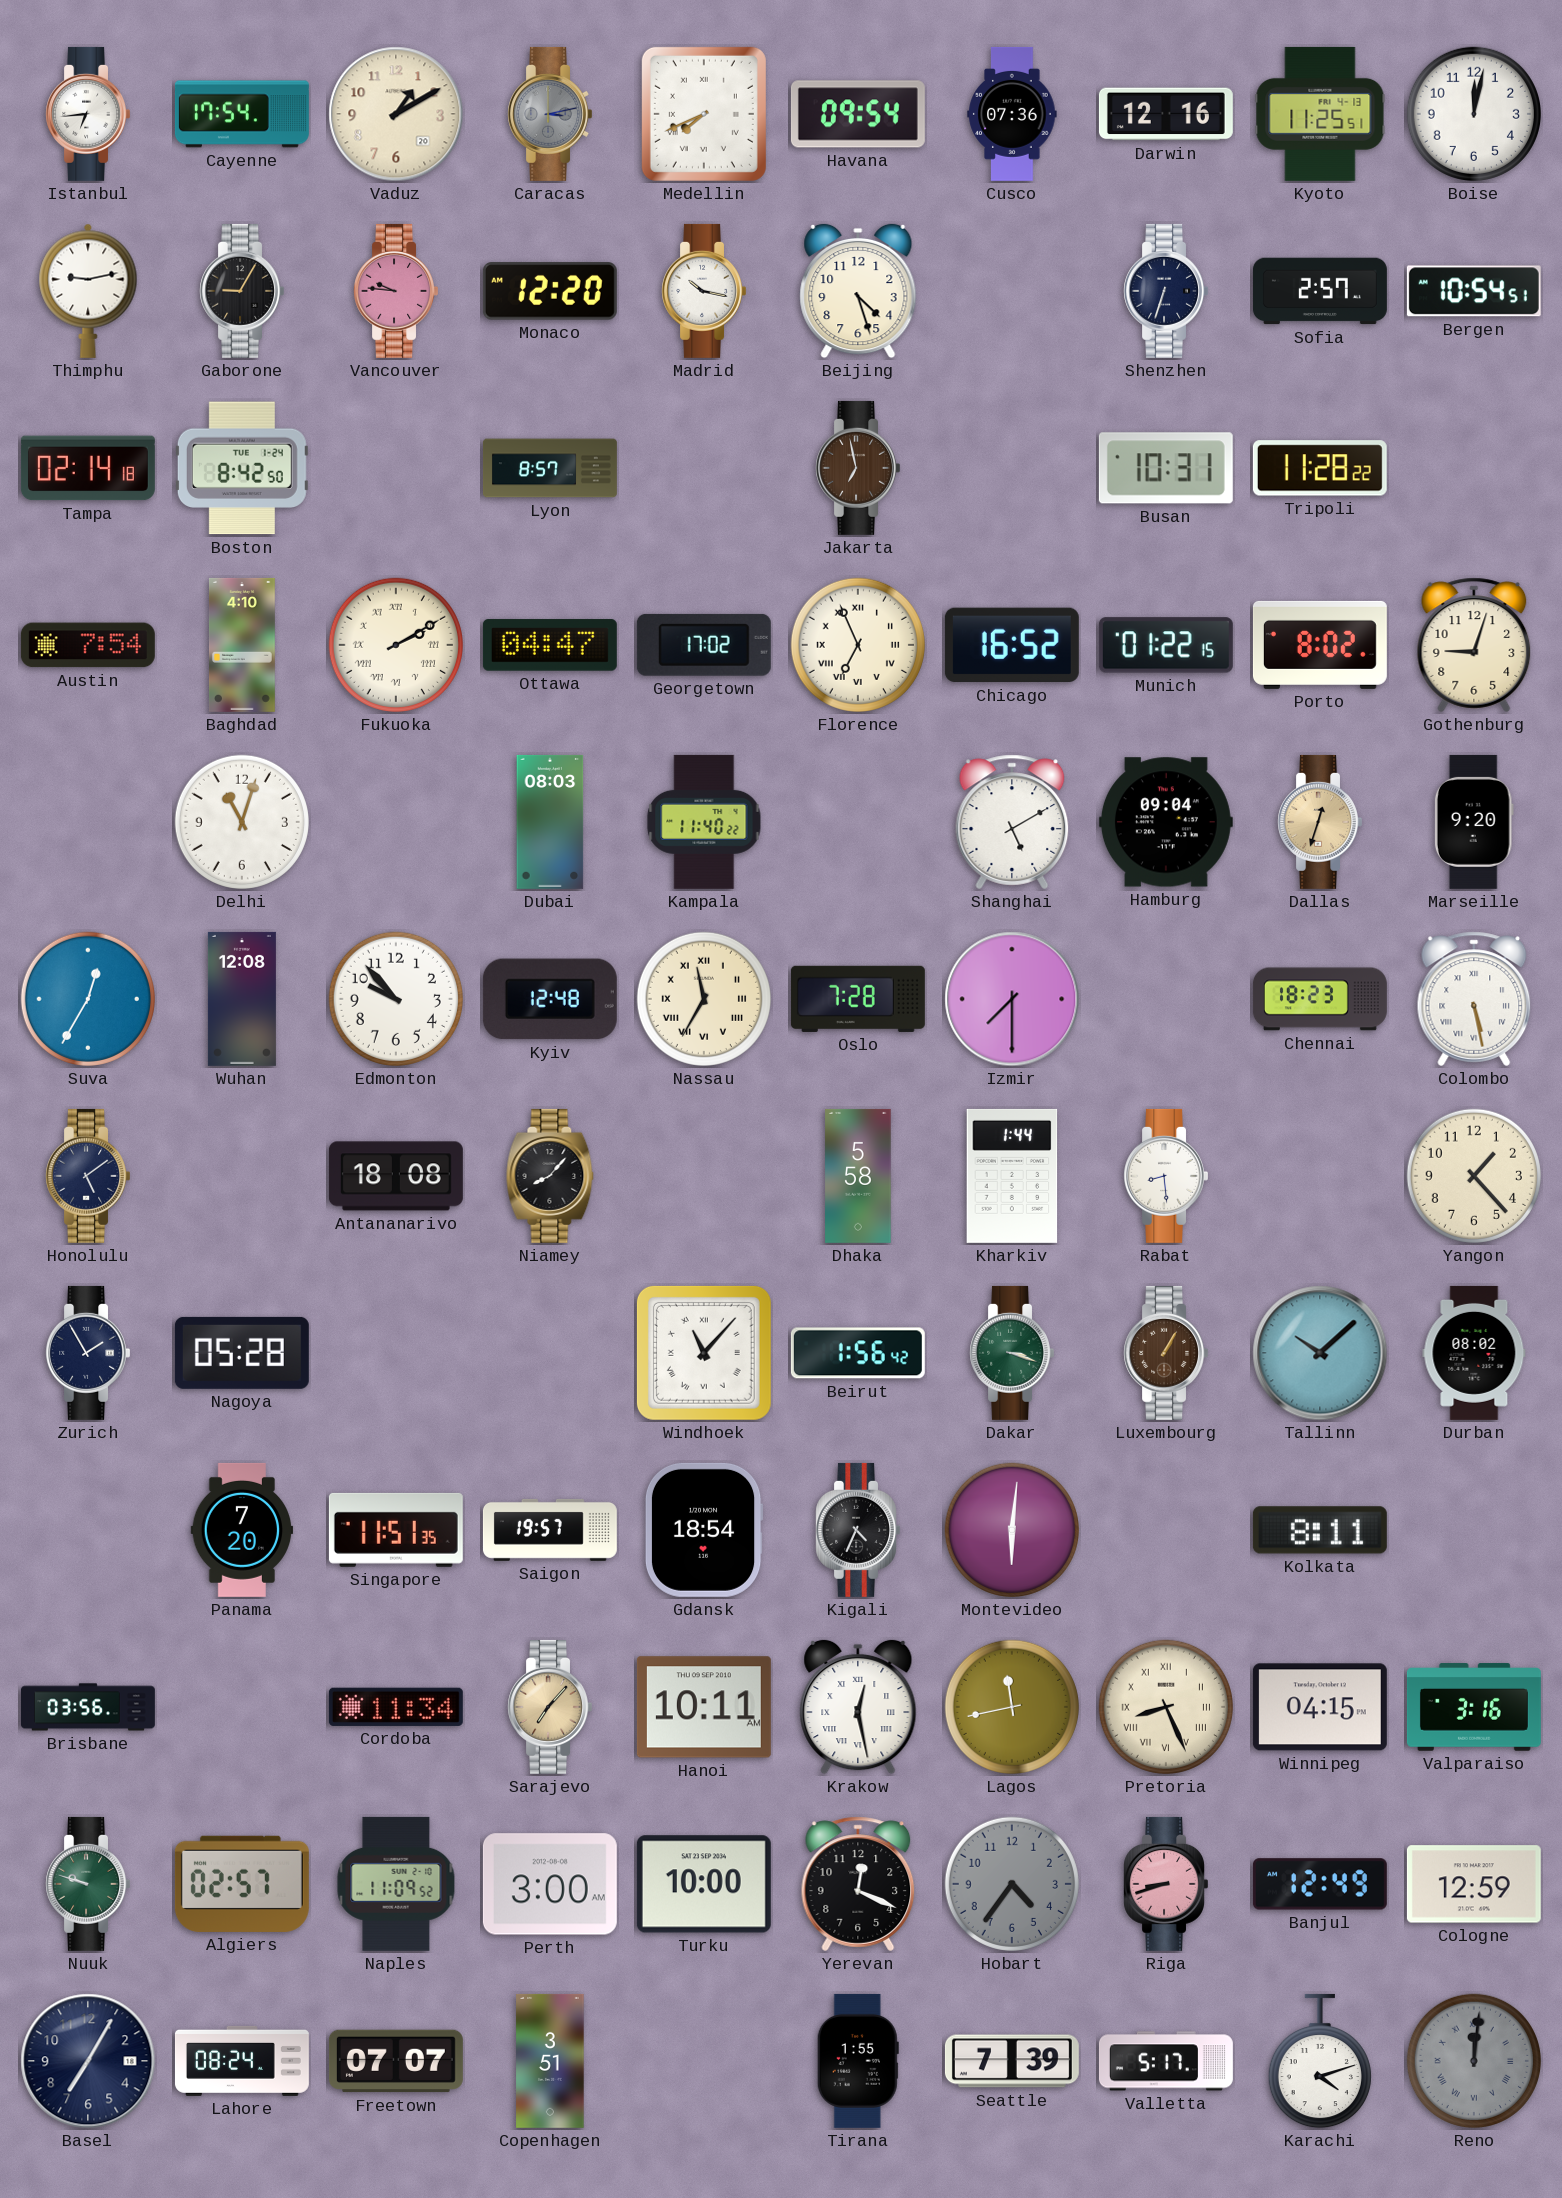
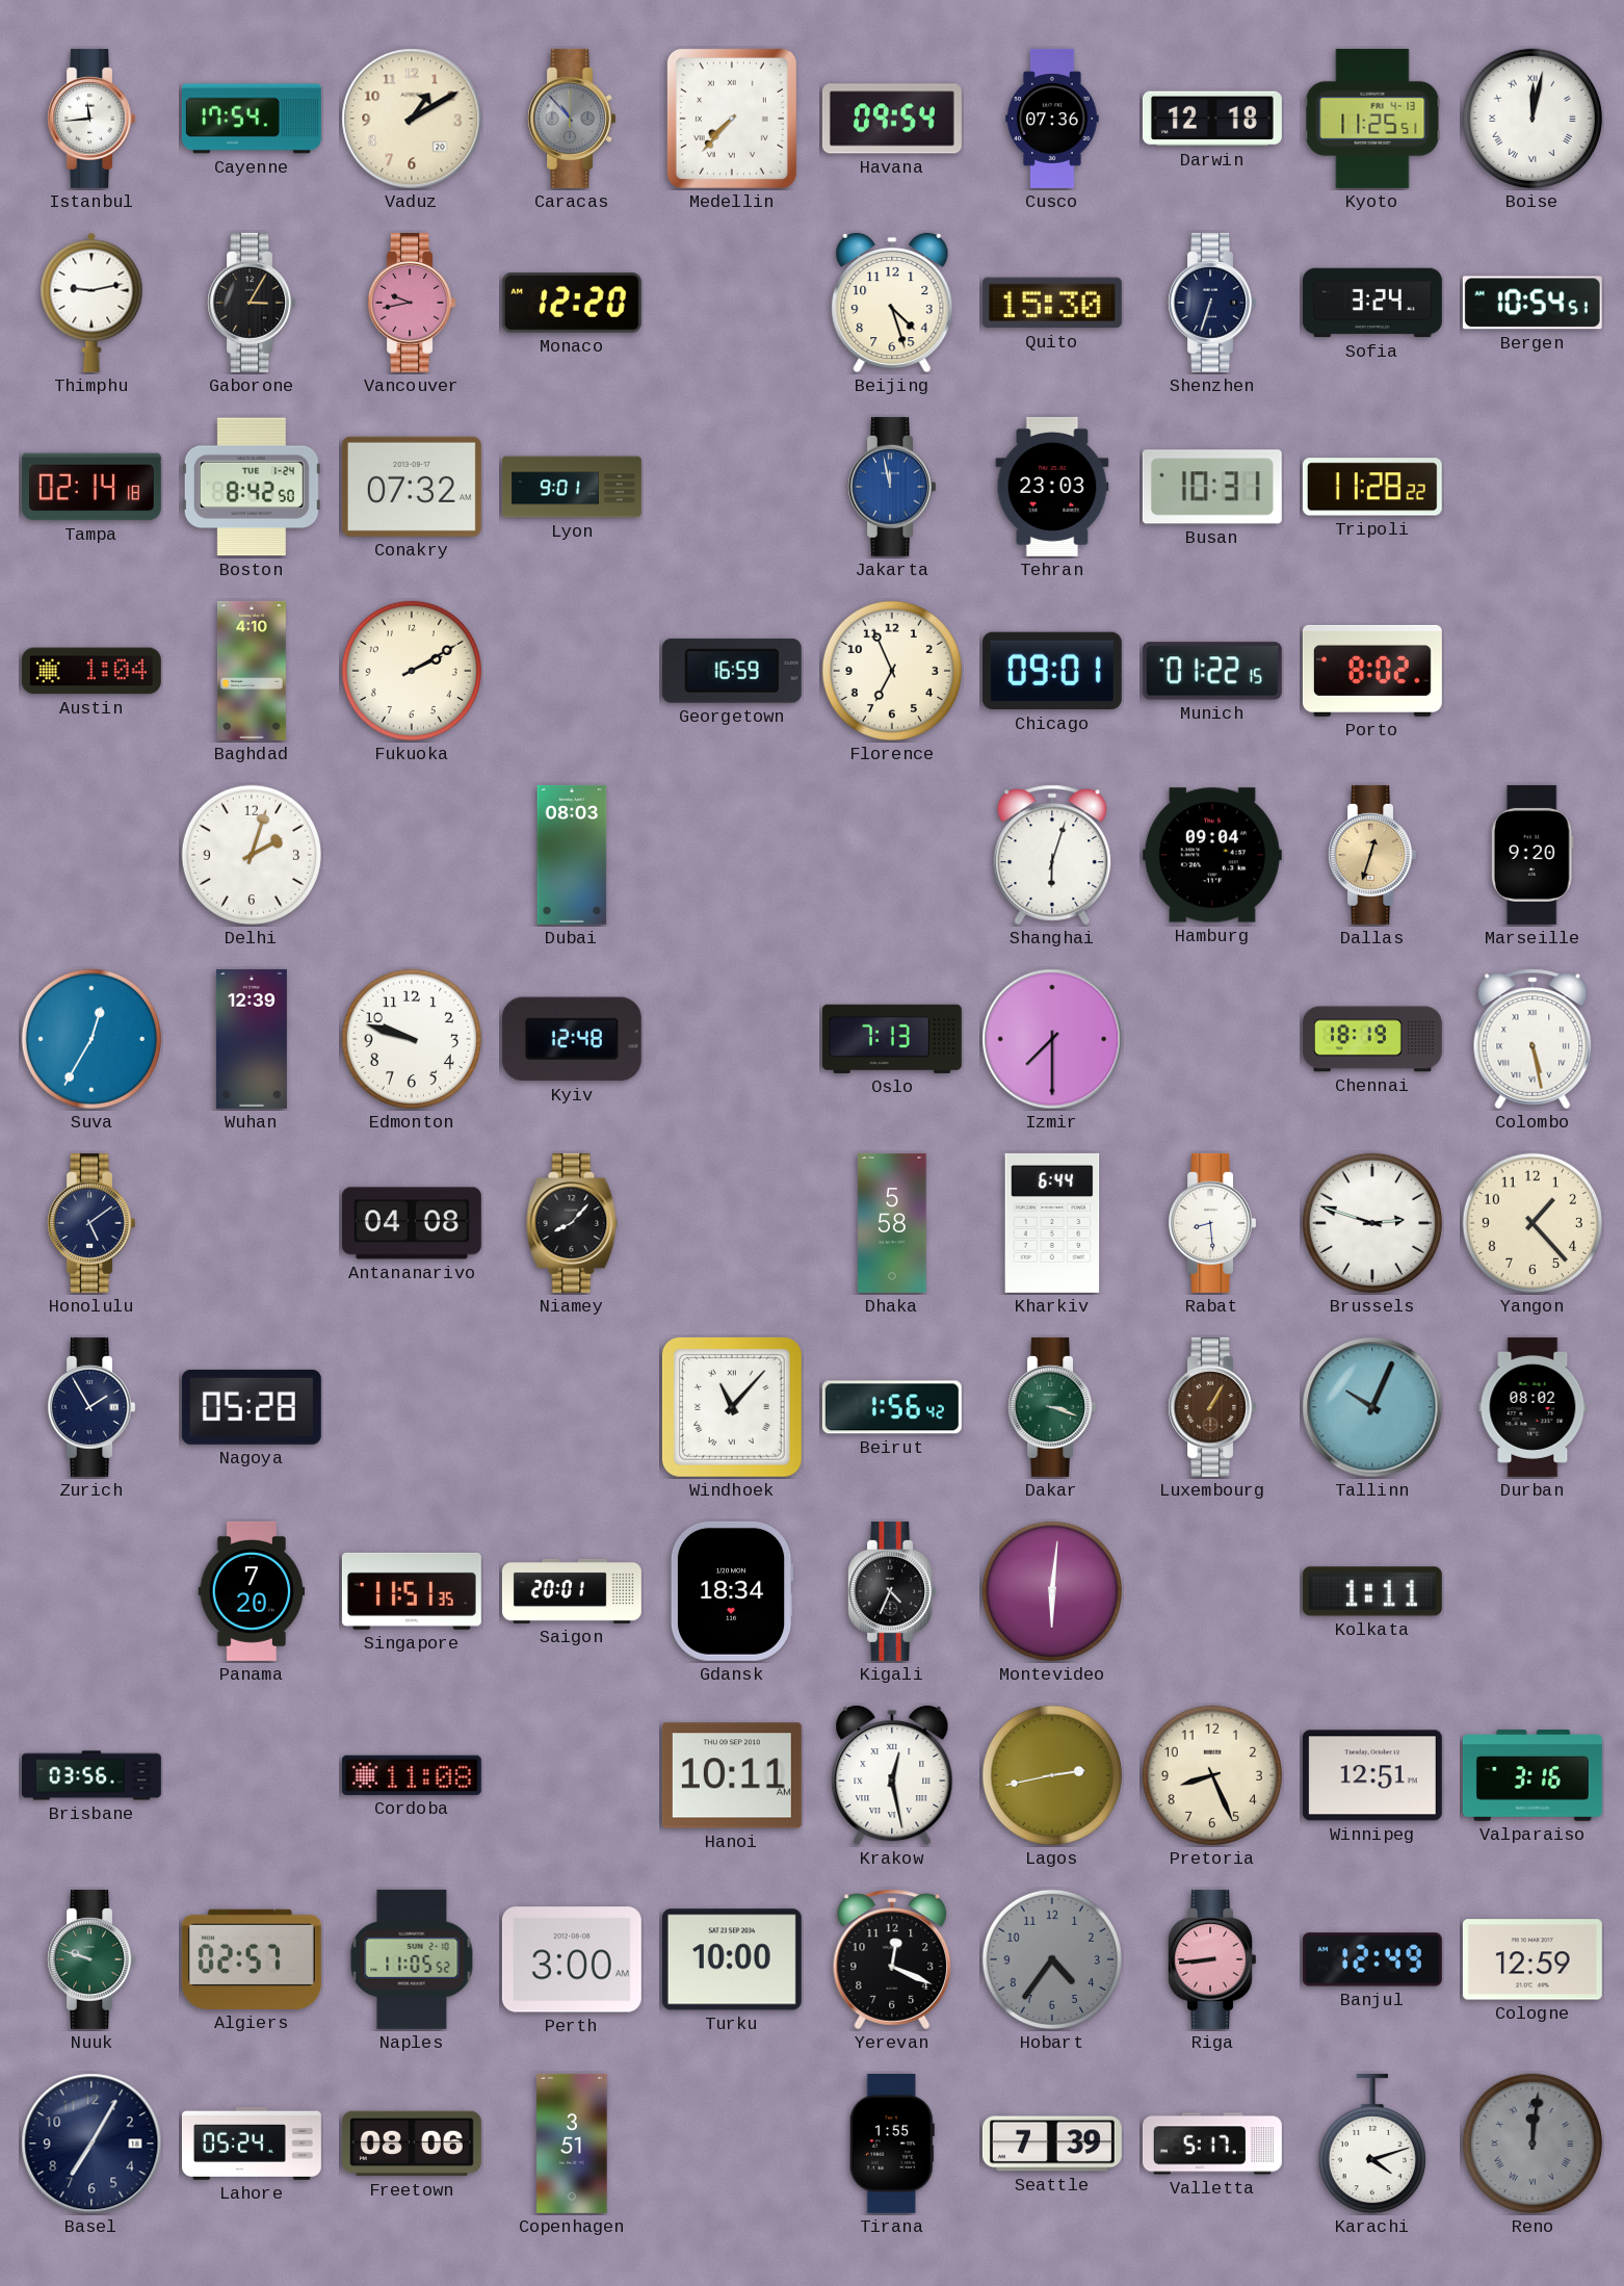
Istanbul: 6:44 -> 11:44
Caracas: 3:13 -> 10:53
Medellin: 7:41 -> 7:37
Darwin: 12:16 -> 12:18
Boise numerals: Arabic -> Roman
Gaborone: 9:05 -> 3:05
Vancouver: 9:46 -> 9:43
Madrid: 10:17 -> none
Quito: none -> 15:30
Sofia: 2:57 -> 3:24
Conakry: none -> 07:32
Lyon: 8:57 -> 9:01
Jakarta: 6:58 -> 11:58
Jakarta dial: brown -> blue
Tehran: none -> 23:03
Austin: 7:54 -> 1:04
Fukuoka numerals: Roman -> Arabic
Ottawa: 04:47 -> none
Georgetown: 17:02 -> 16:59
Florence numerals: Roman -> Arabic
Chicago: 16:52 -> 09:01
Gothenburg: 9:03 -> none
Delhi: 11:03 -> 2:03
Kampala: 11:40 -> none
Shanghai: 5:10 -> 6:03
Wuhan: 12:08 -> 12:39
Edmonton: 9:53 -> 9:48
Nassau: 11:35 -> none
Oslo: 7:28 -> 7:13
Chennai: 18:23 -> 18:19
Antananarivo: 18:08 -> 04:08
Kharkiv: 1:44 -> 6:44
Brussels: none -> 2:48
Tallinn: 10:08 -> 10:04
Saigon: 19:57 -> 20:01
Gdansk: 18:54 -> 18:34
Kolkata: 8:11 -> 1:11
Cordoba: 11:34 -> 11:08
Sarajevo: 7:07 -> none
Lagos: 11:43 -> 2:43
Pretoria numerals: Roman -> Arabic
Winnipeg: 04:15 -> 12:51
Naples: 11:09 -> 11:05
Riga: 8:42 -> 8:44
Lahore: 08:24 -> 05:24
Freetown: 07:07 -> 08:06
